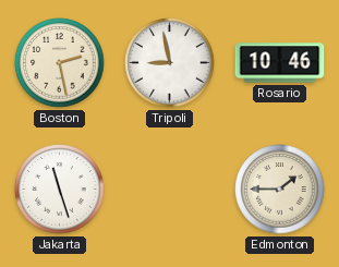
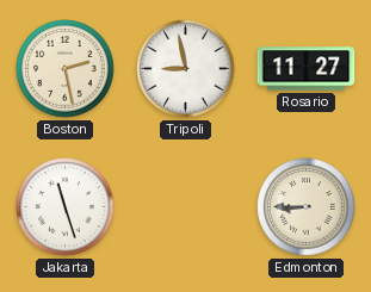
Rosario: 10:46 -> 11:27
Edmonton: 1:45 -> 8:45
